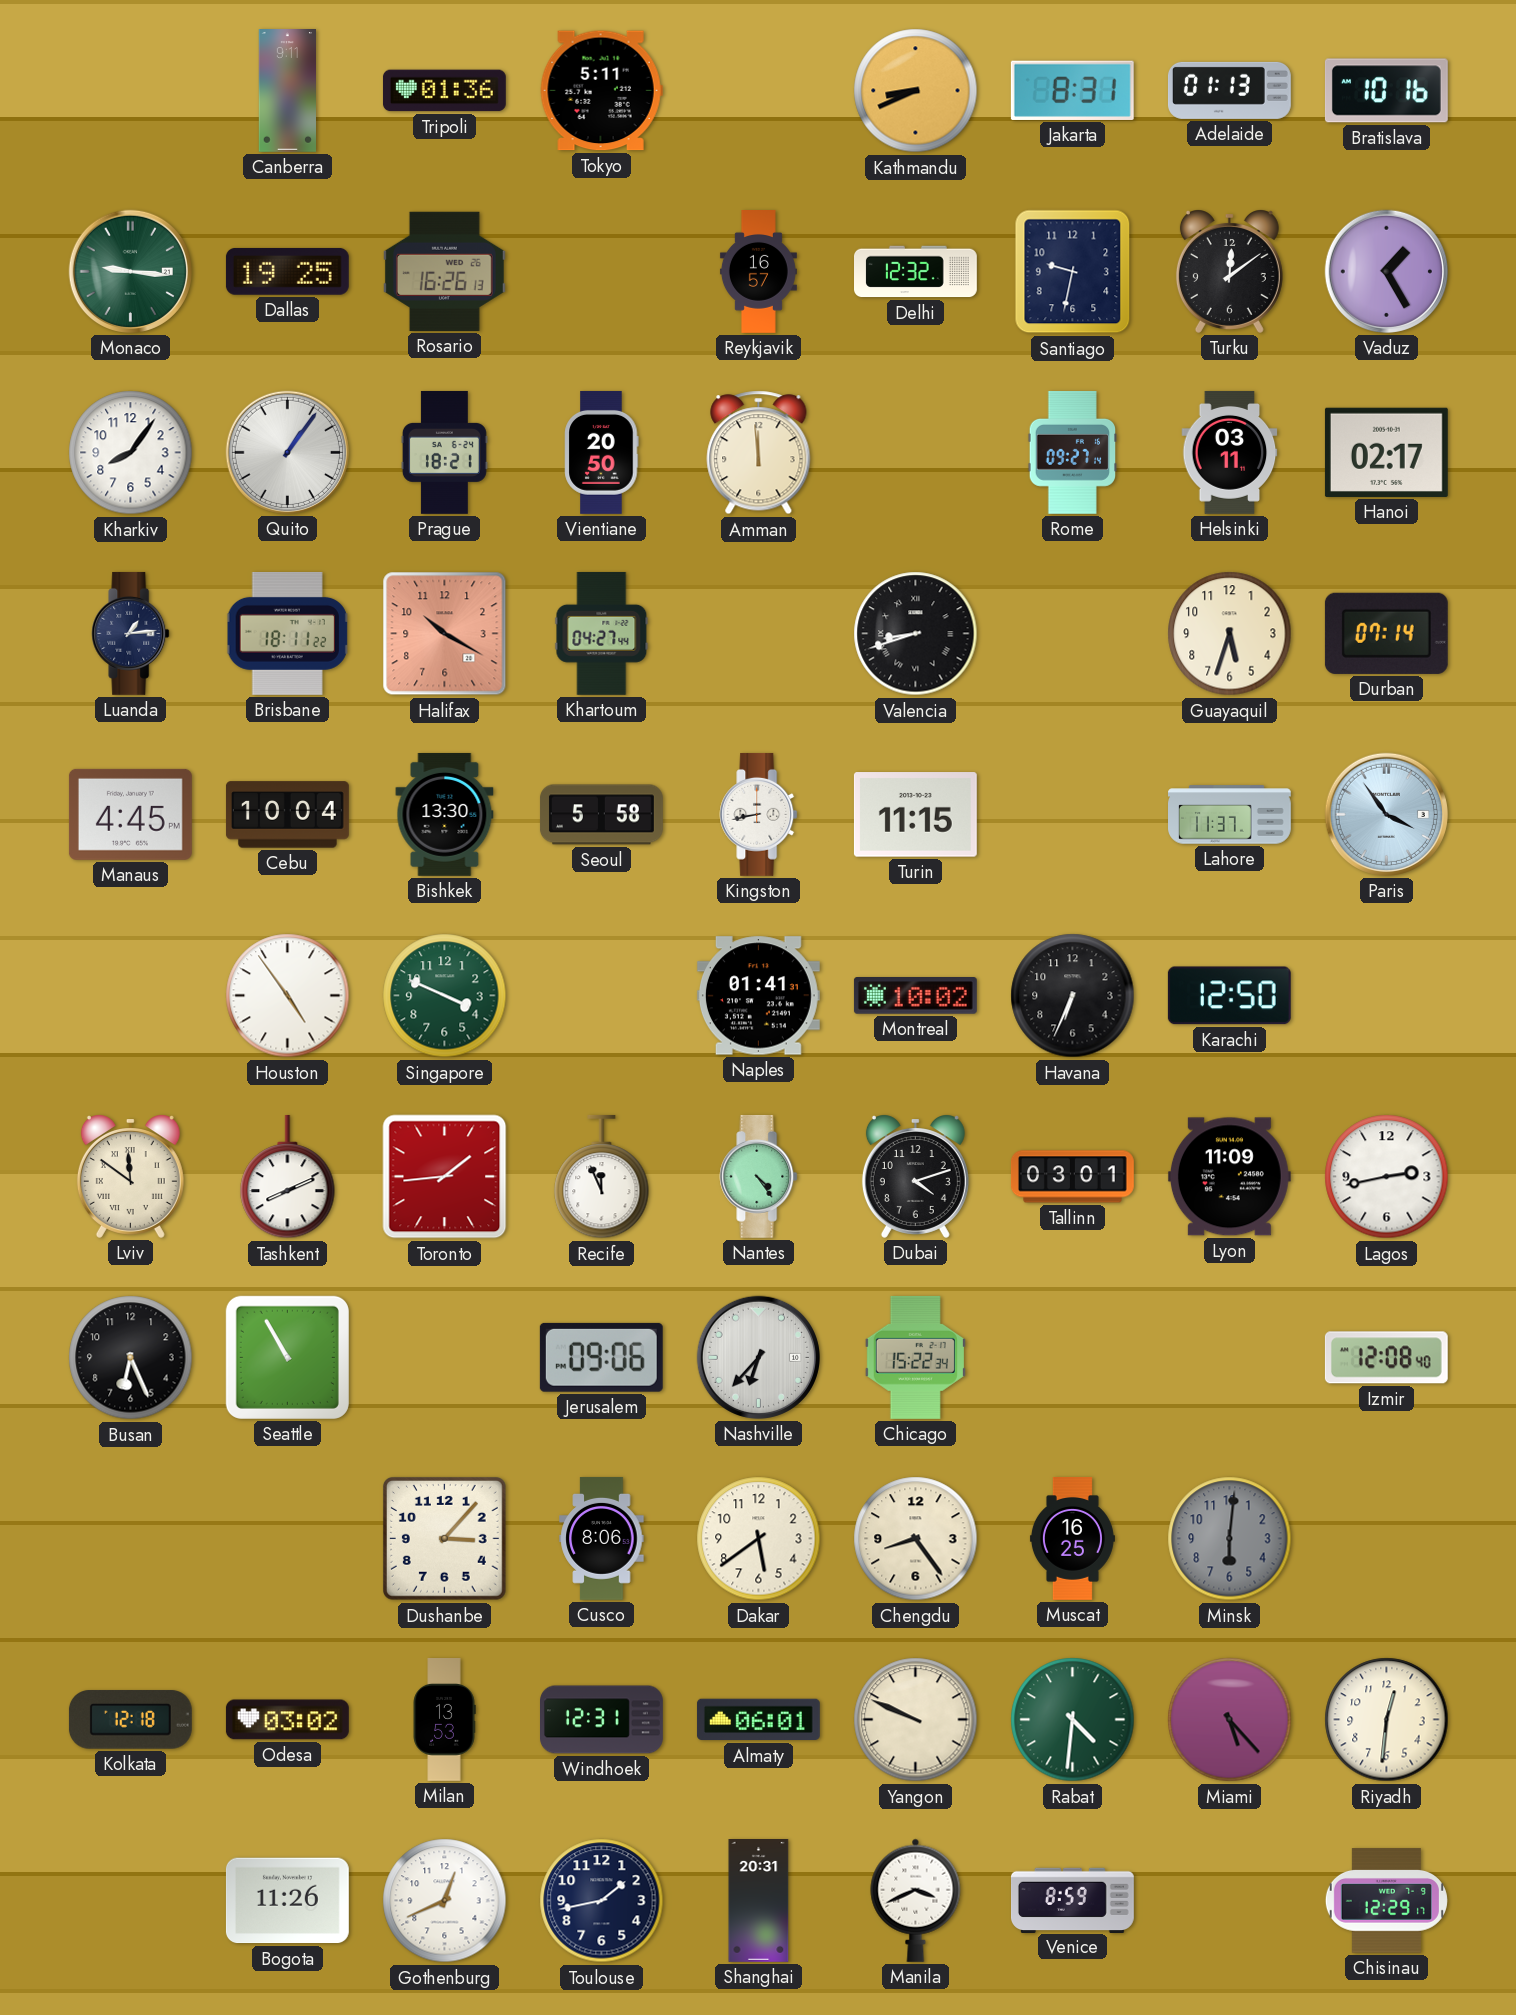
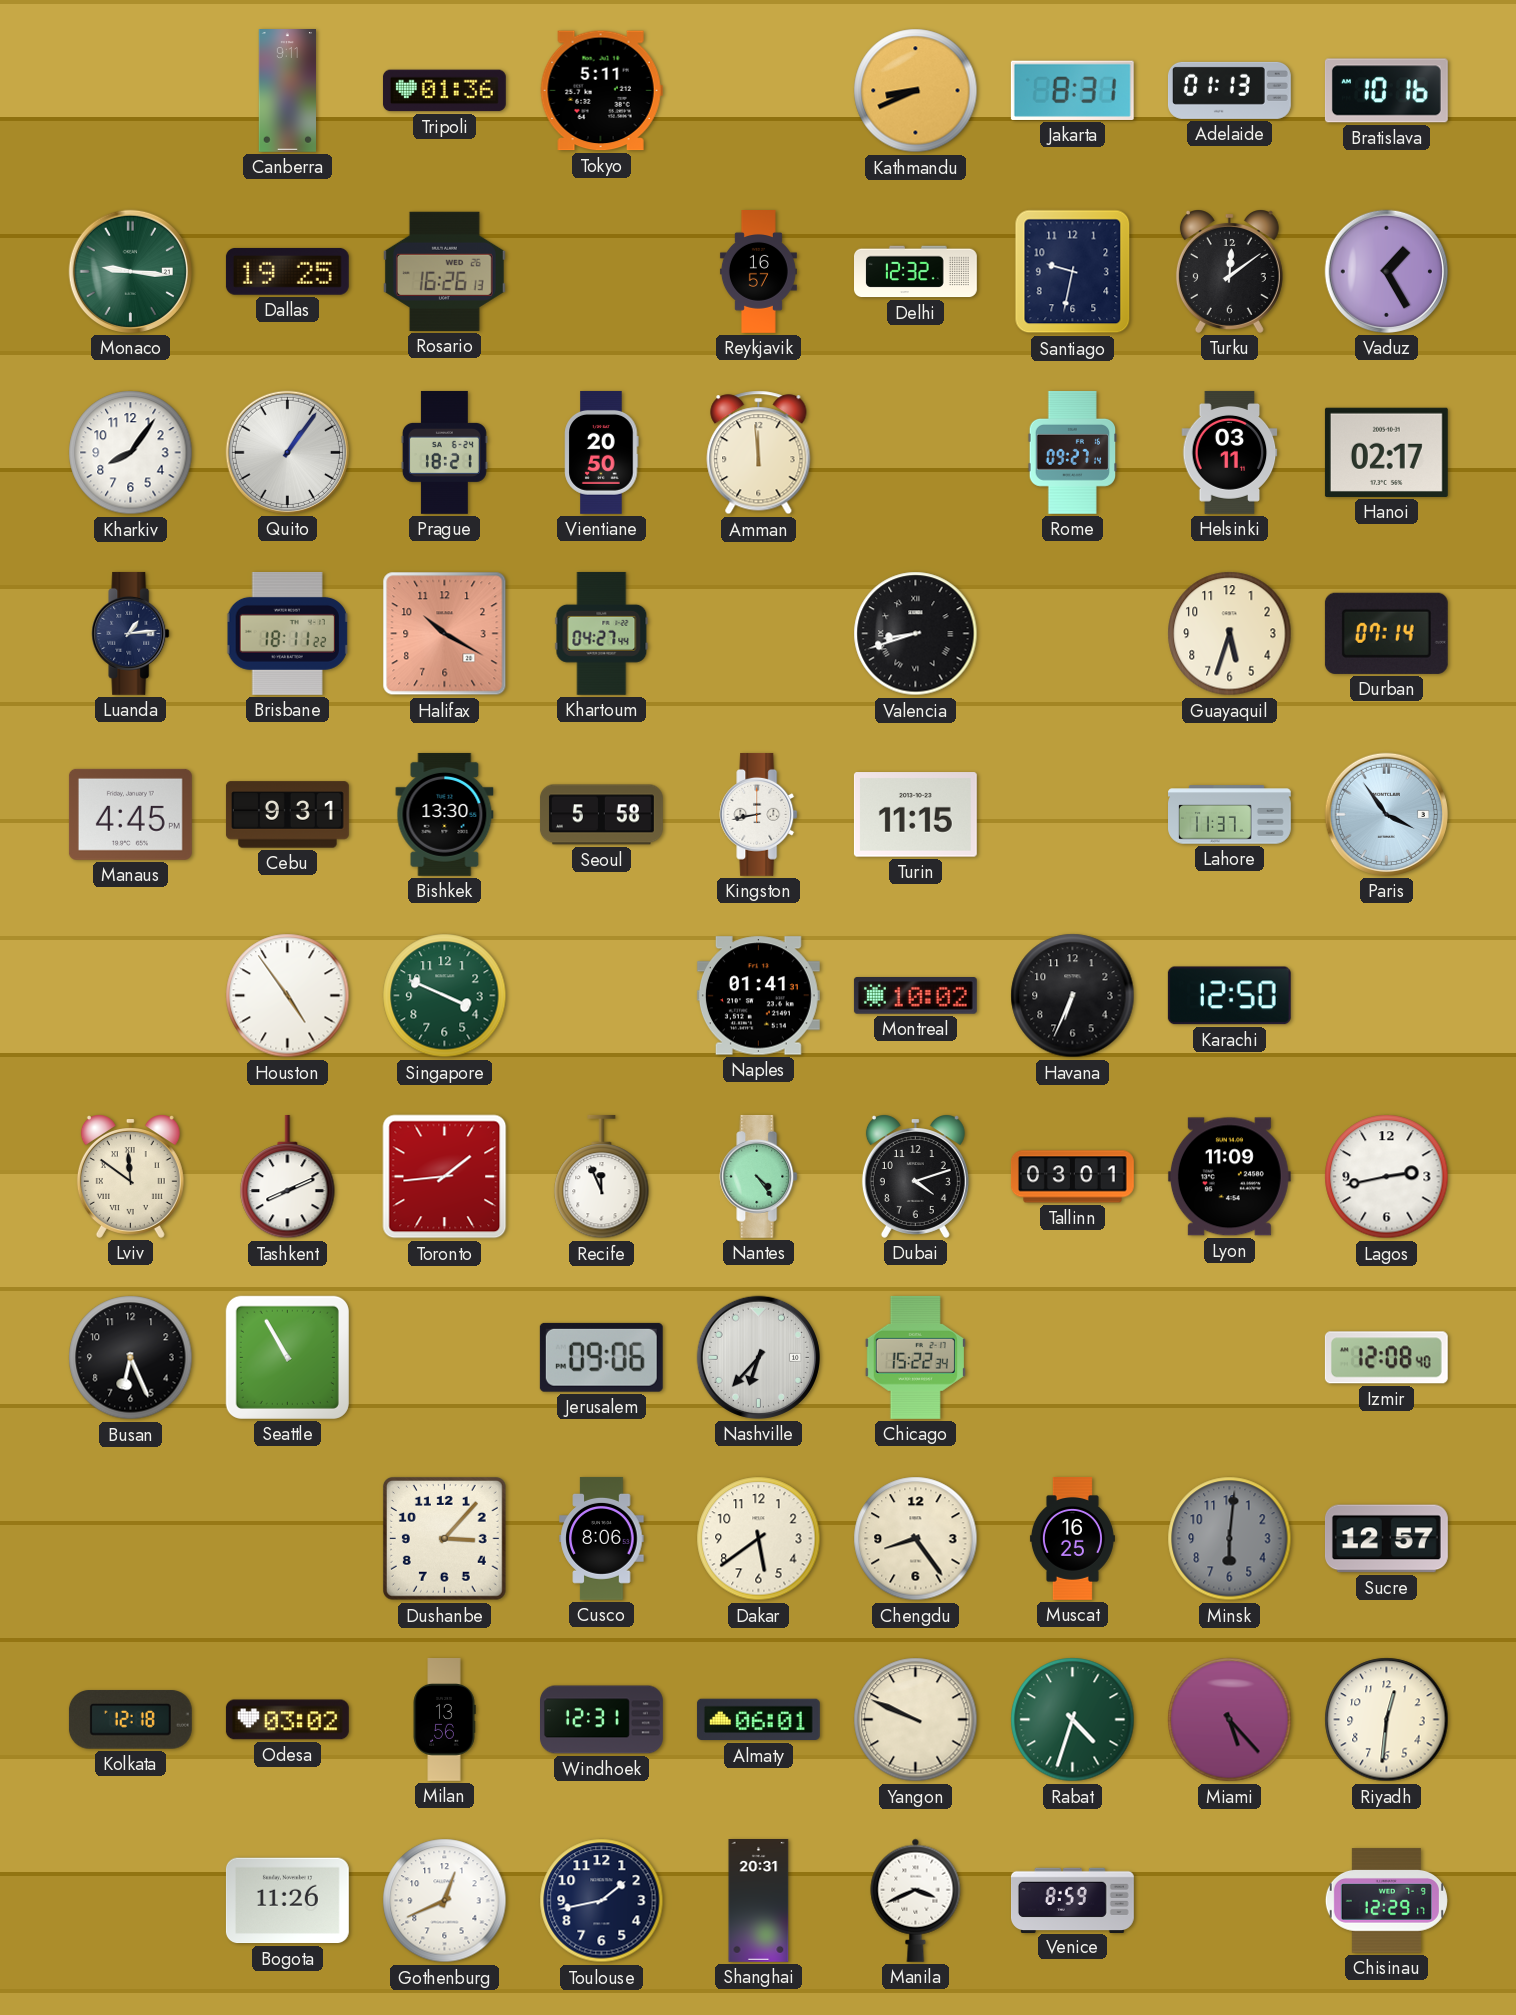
Cebu: 10:04 -> 9:31
Sucre: none -> 12:57
Milan: 13:53 -> 13:56
Rabat: 4:31 -> 4:33
